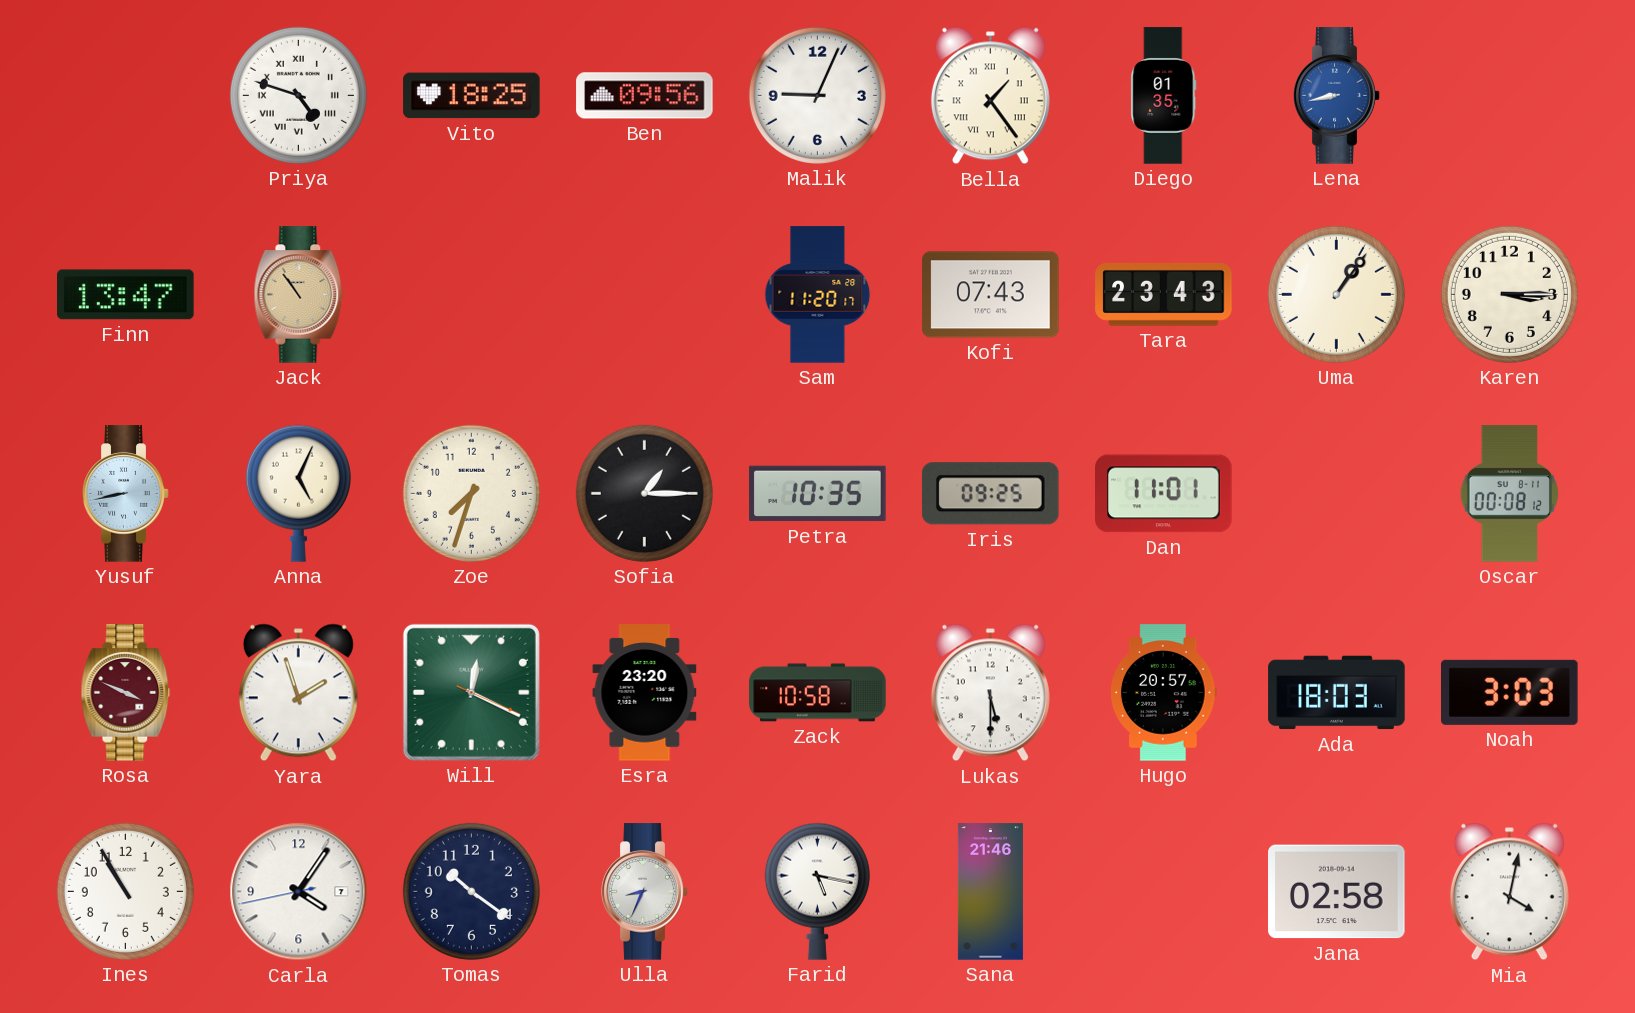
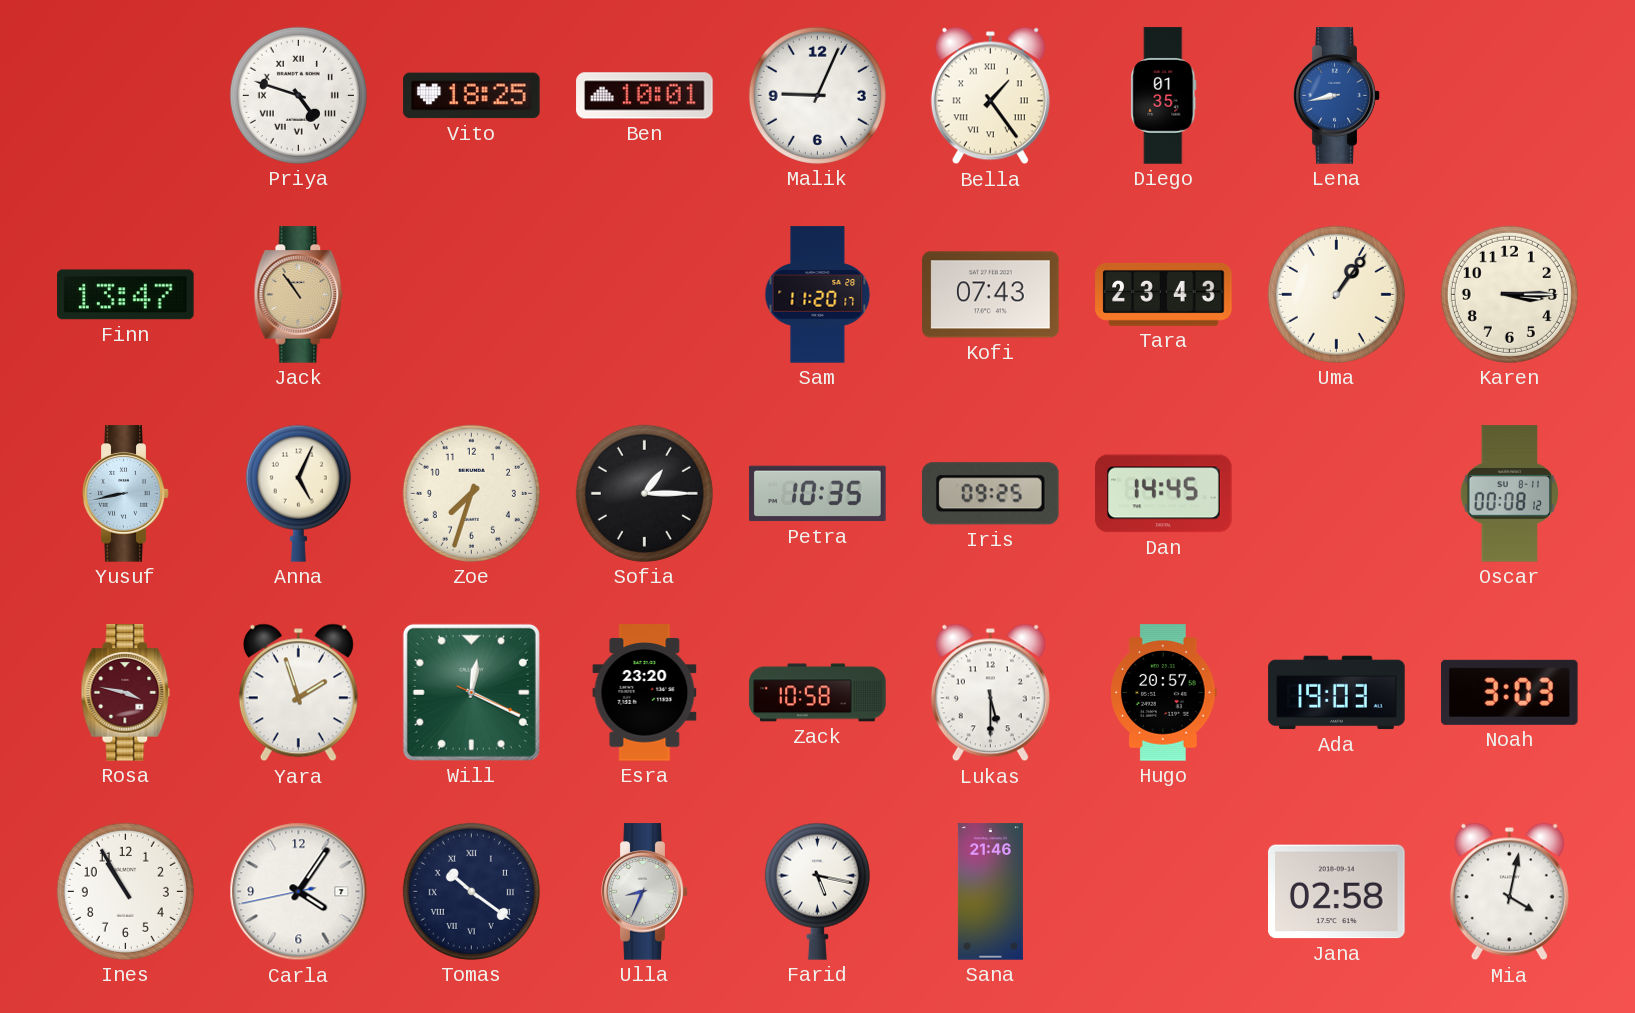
Ben: 09:56 -> 10:01
Dan: 11:01 -> 14:45
Rosa: 3:49 -> 3:47
Ada: 18:03 -> 19:03
Tomas numerals: Arabic -> Roman
